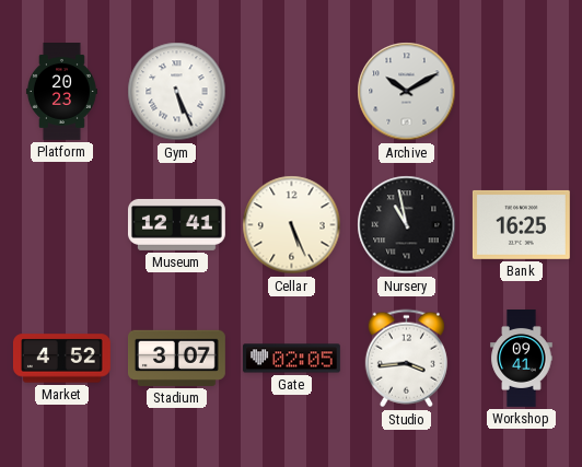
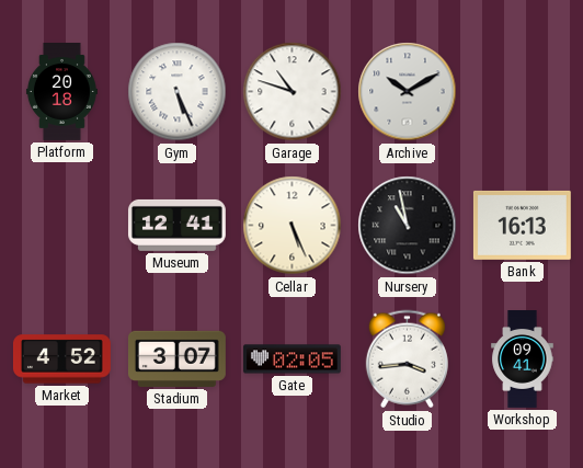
Platform: 20:23 -> 20:18
Garage: none -> 10:48
Bank: 16:25 -> 16:13
